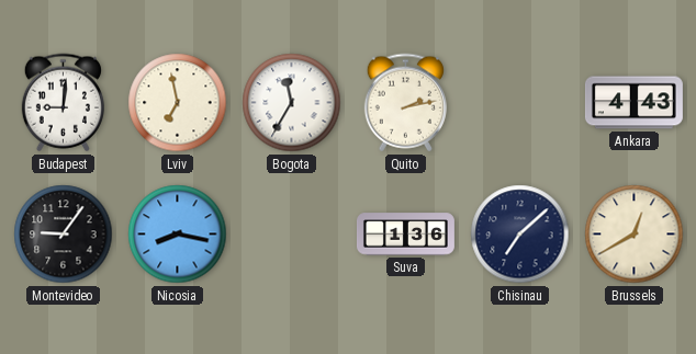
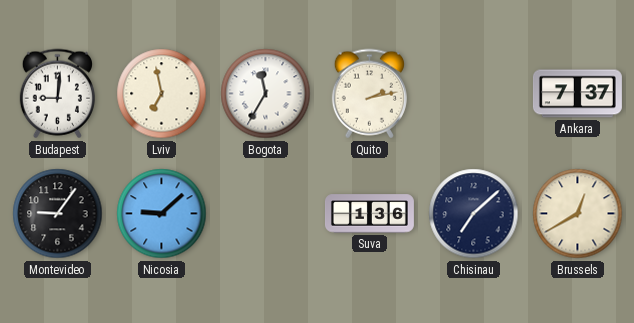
Ankara: 4:43 -> 7:37
Nicosia: 8:17 -> 9:08
